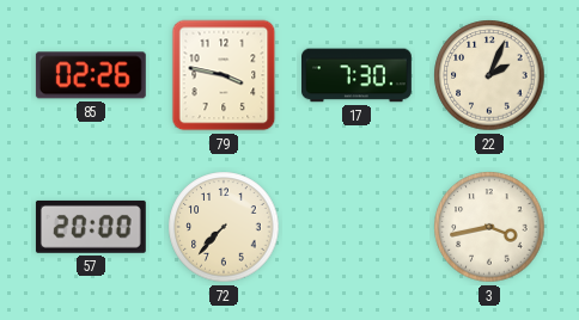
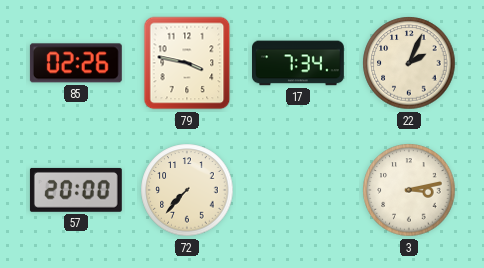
17: 7:30 -> 7:34
3: 3:43 -> 3:13
